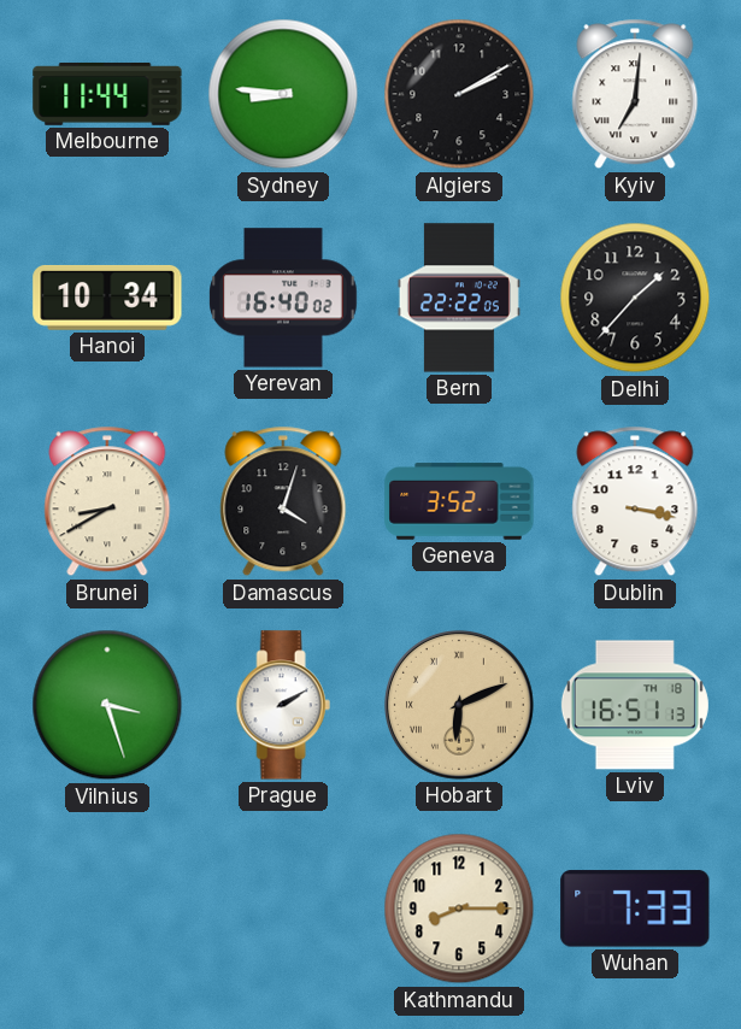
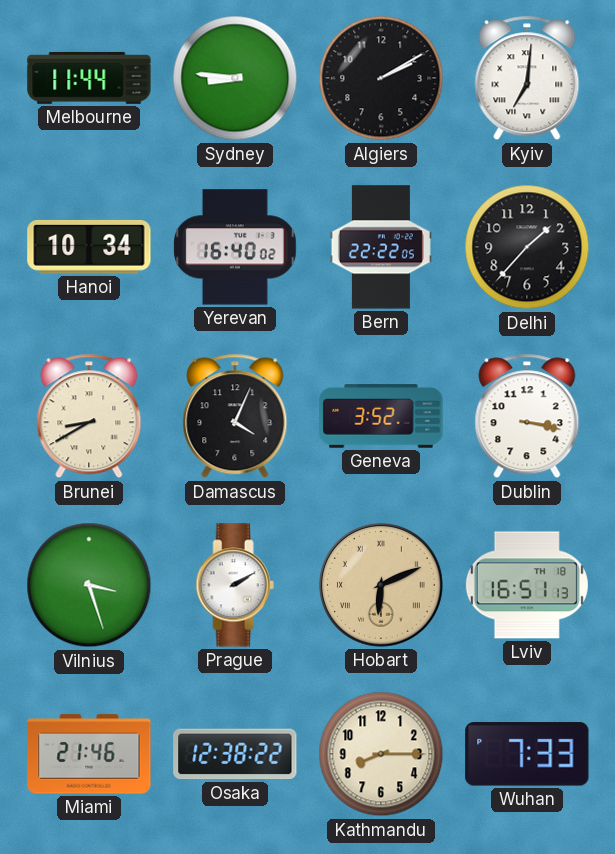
Damascus: 4:03 -> 4:04
Miami: none -> 21:46
Osaka: none -> 12:38
